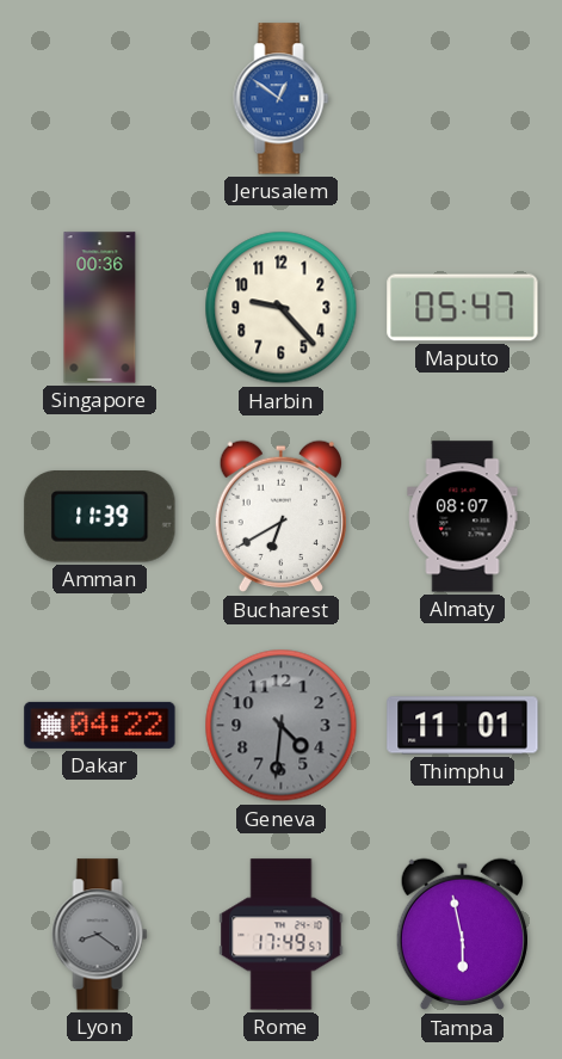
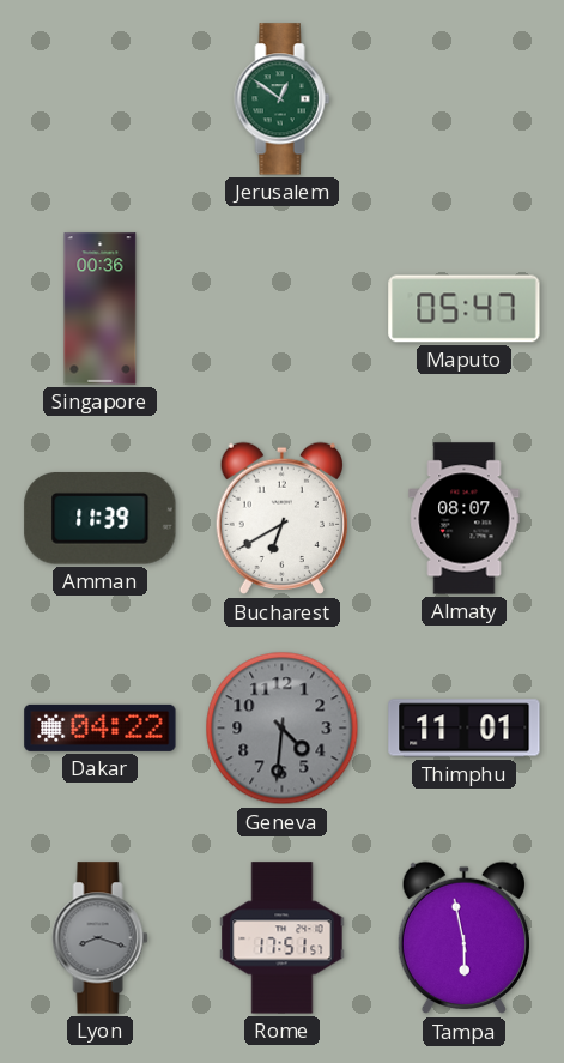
Jerusalem dial: blue -> green
Harbin: 9:23 -> none
Lyon: 8:21 -> 8:18
Rome: 17:49 -> 17:51
